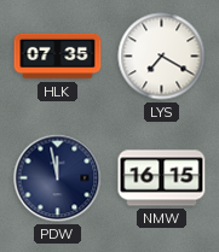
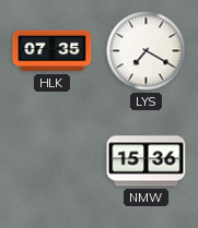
PDW: 11:58 -> none
NMW: 16:15 -> 15:36
